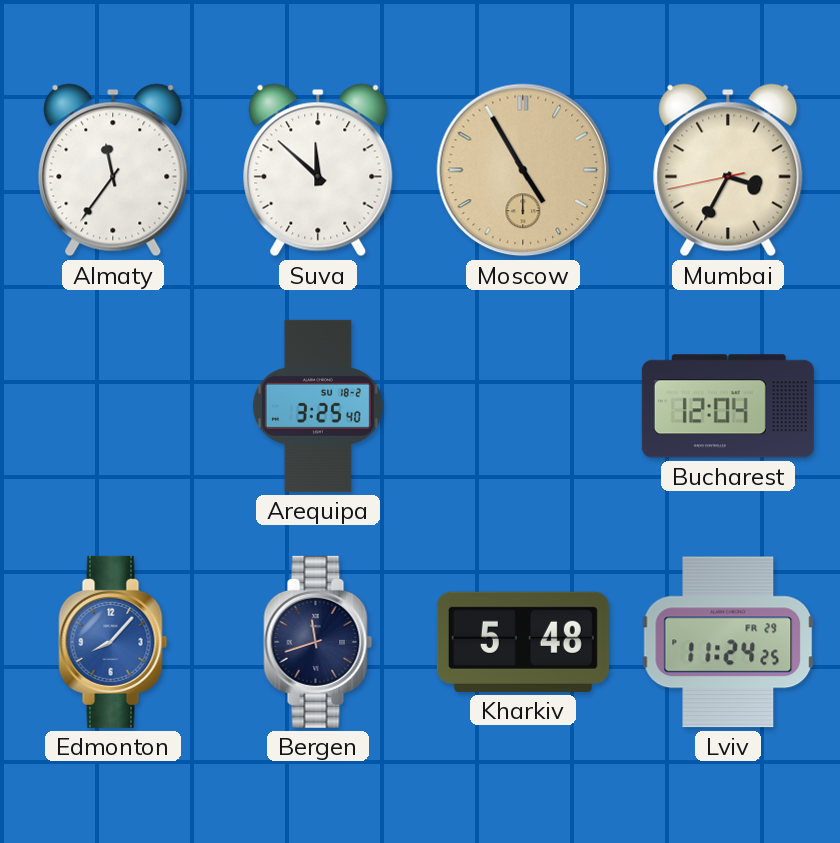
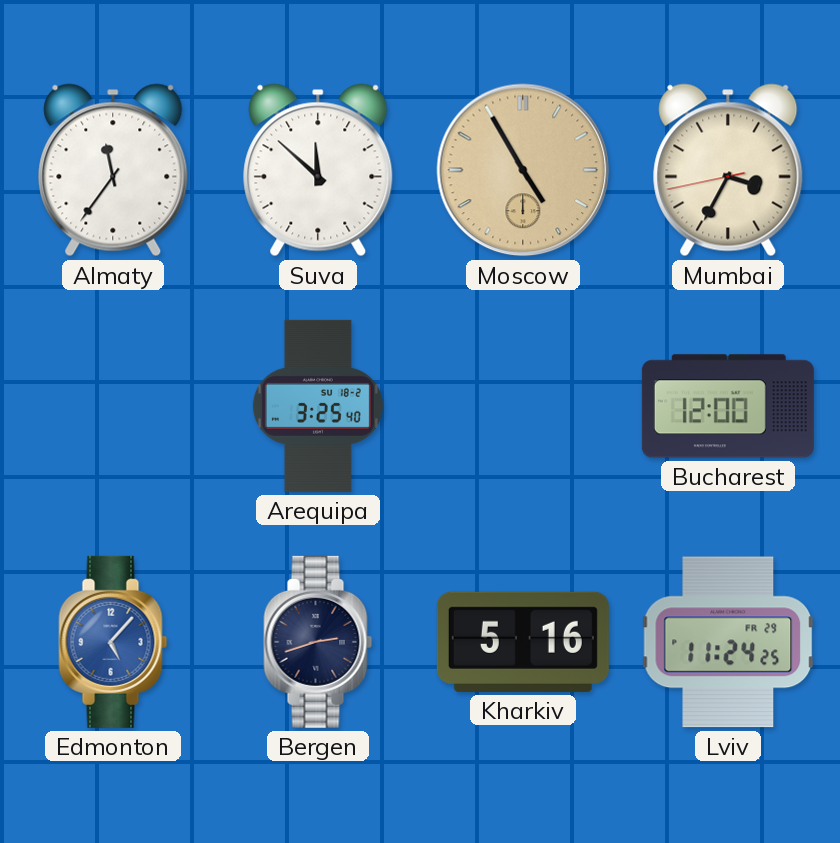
Bucharest: 12:04 -> 12:00
Edmonton: 8:07 -> 5:07
Bergen: 11:42 -> 2:42
Kharkiv: 5:48 -> 5:16
